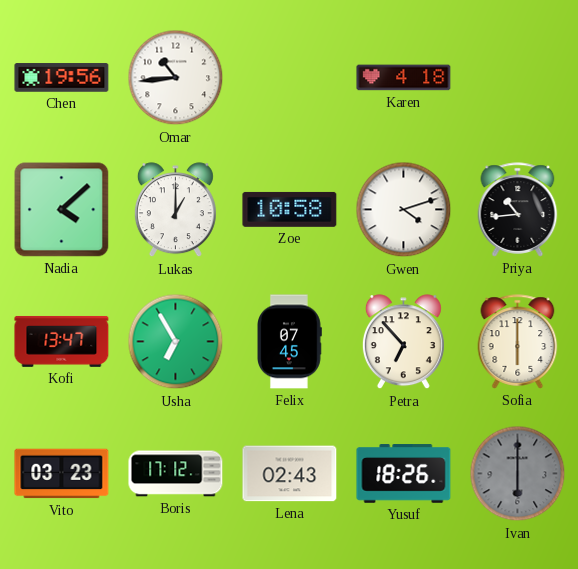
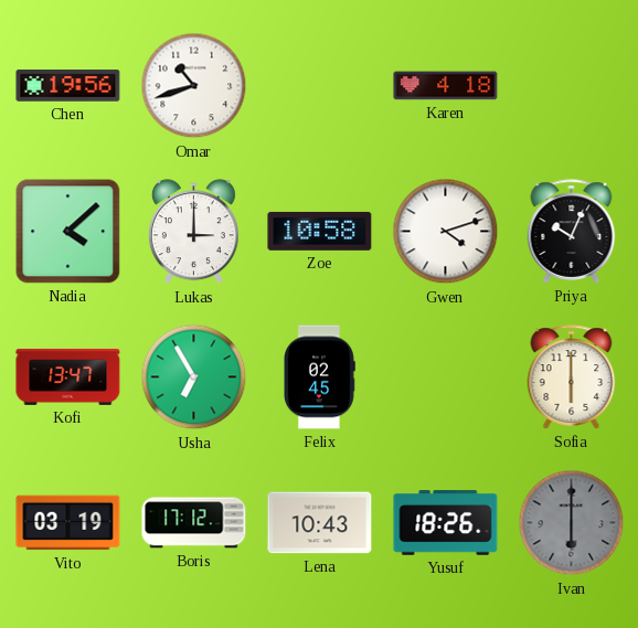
Omar: 10:44 -> 10:42
Lukas: 1:00 -> 3:00
Priya: 10:44 -> 10:04
Felix: 07:45 -> 02:45
Petra: 6:53 -> none
Vito: 03:23 -> 03:19
Lena: 02:43 -> 10:43
